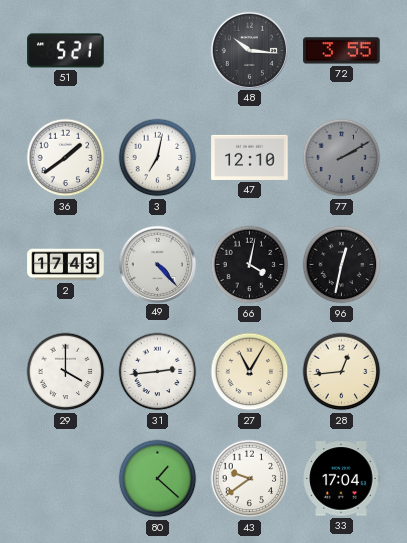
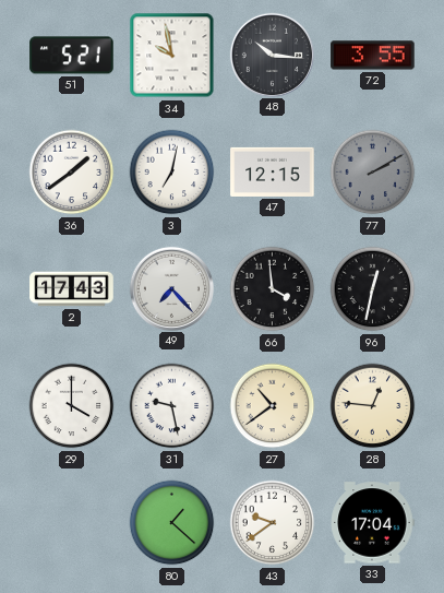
34: none -> 9:58
47: 12:10 -> 12:15
49: 4:23 -> 7:23
66: 4:02 -> 3:59
31: 2:44 -> 9:28
27: 11:05 -> 10:39
28: 12:44 -> 12:46
